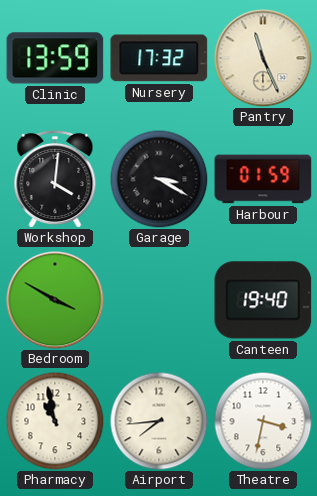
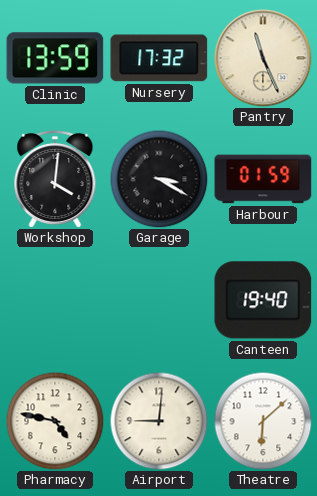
Bedroom: 3:50 -> none
Pharmacy: 10:58 -> 4:47
Airport: 7:44 -> 9:01
Theatre: 3:32 -> 6:08
